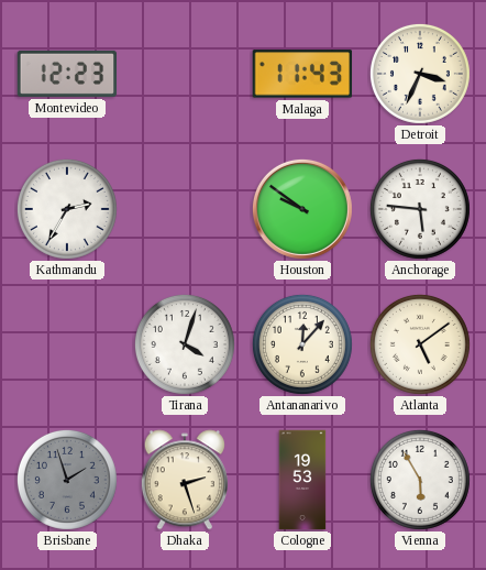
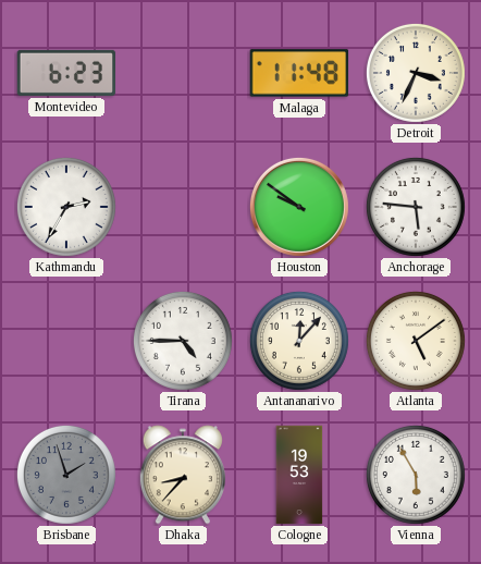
Montevideo: 12:23 -> 6:23
Malaga: 11:43 -> 11:48
Tirana: 4:03 -> 4:45
Dhaka: 2:27 -> 8:37
